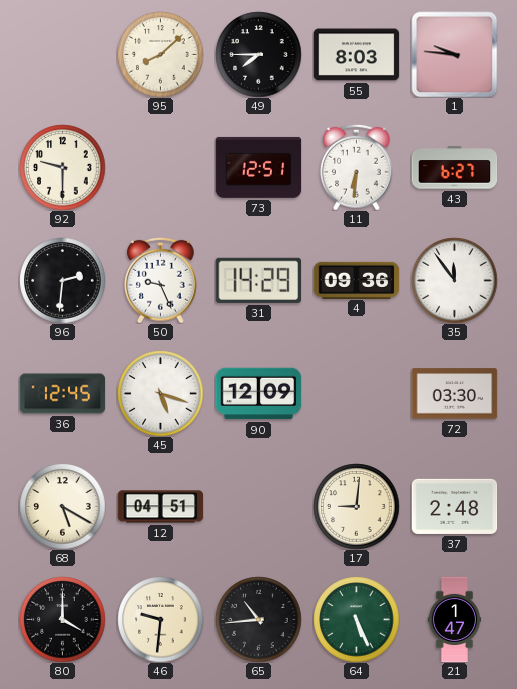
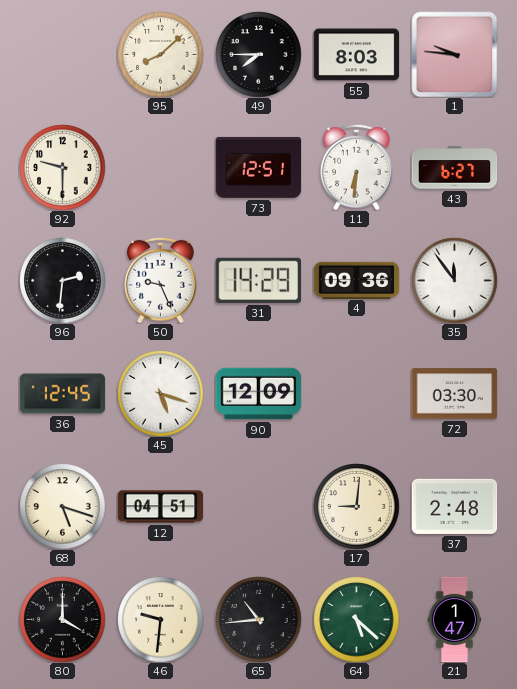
68: 5:20 -> 5:18
64: 5:26 -> 5:22
